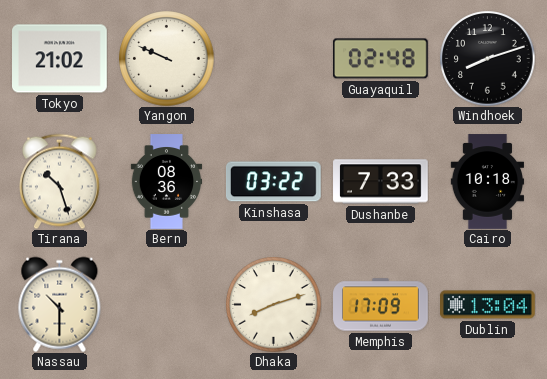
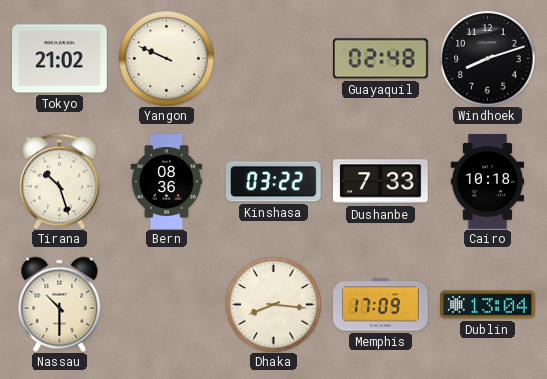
Dhaka: 8:12 -> 8:16
